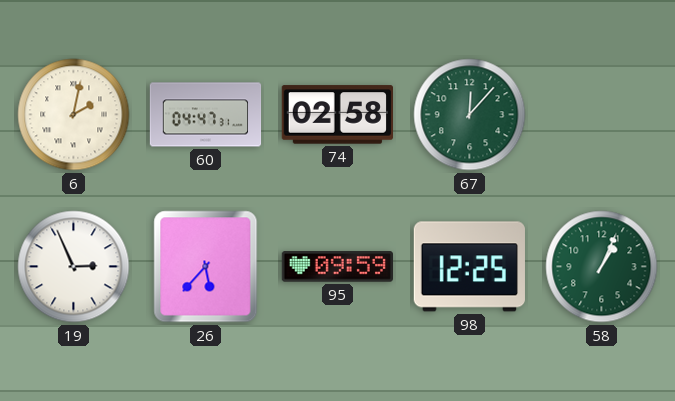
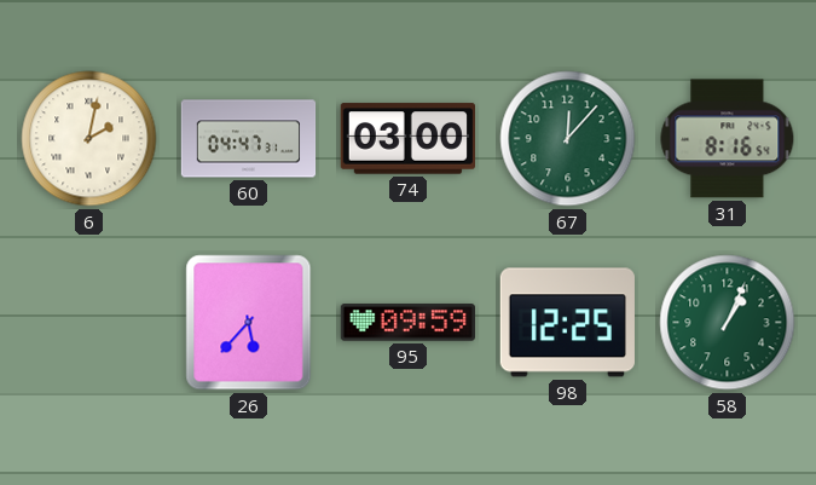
74: 02:58 -> 03:00
31: none -> 8:16
19: 2:56 -> none
